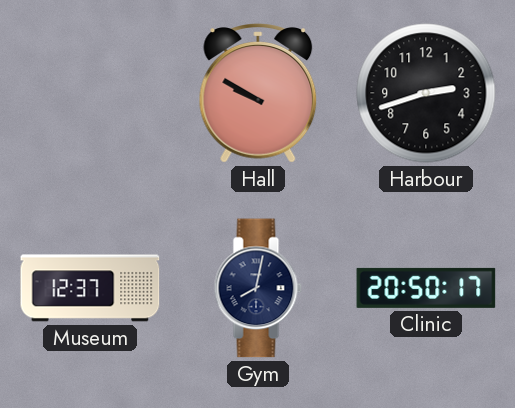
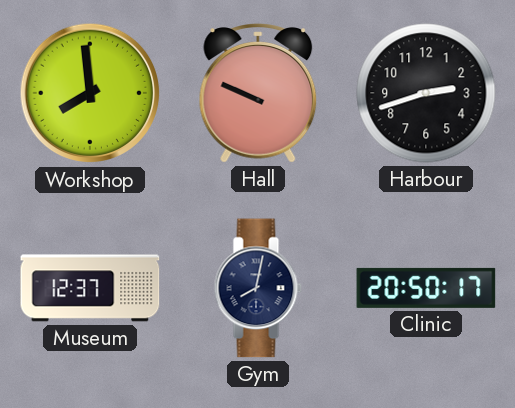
Workshop: none -> 7:59
Hall: 9:50 -> 9:49
